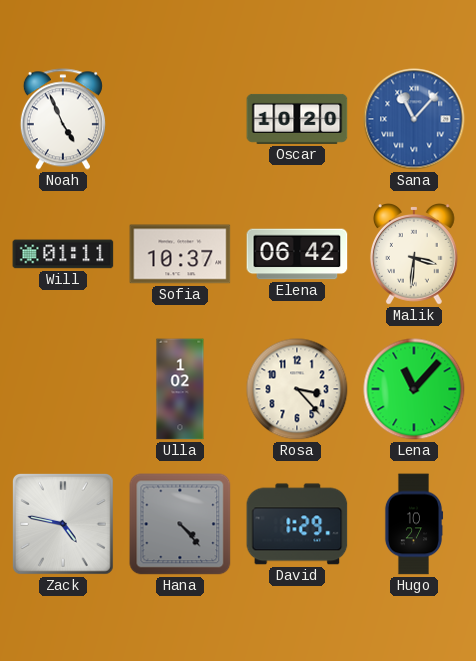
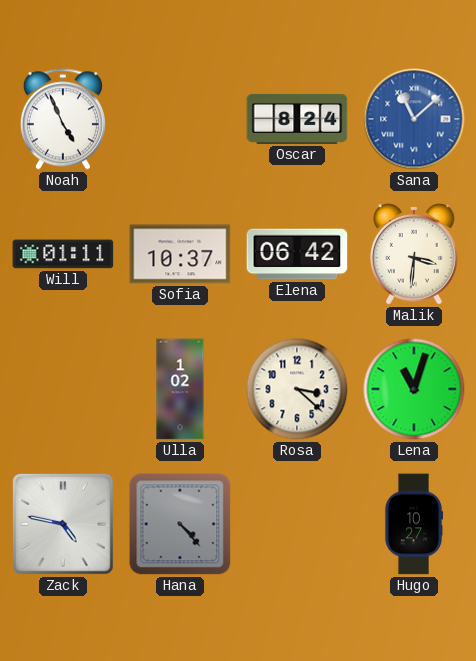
Oscar: 10:20 -> 8:24
Sana: 11:07 -> 11:08
Rosa: 3:23 -> 3:22
Lena: 11:07 -> 11:03
David: 1:29 -> none
